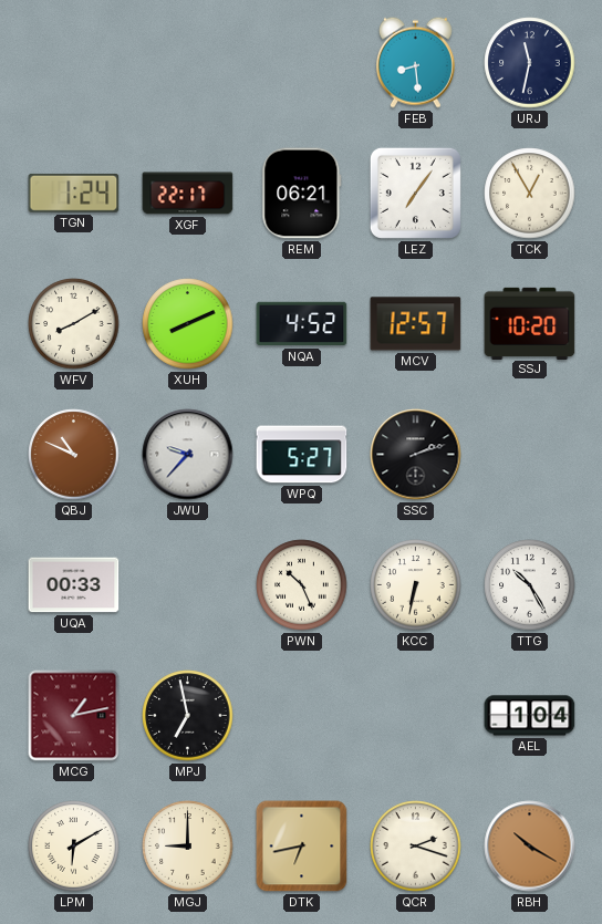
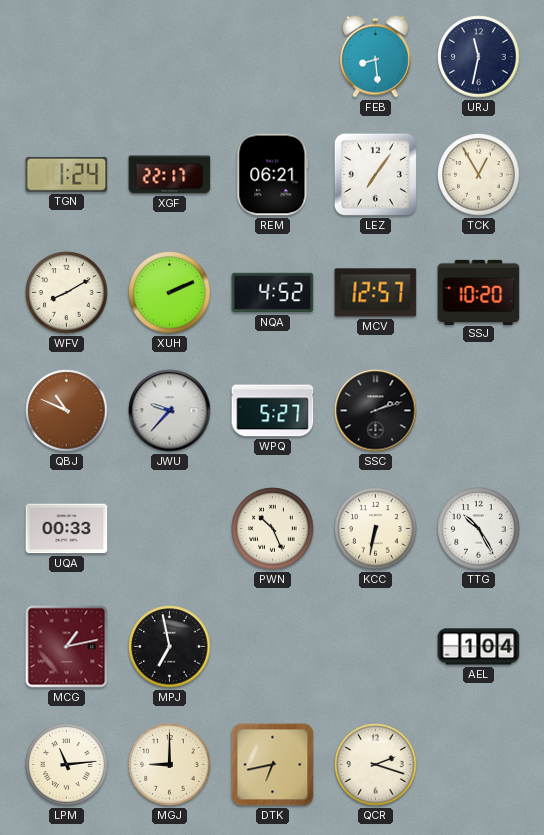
XUH: 8:11 -> 2:11
LPM: 6:10 -> 11:14
RBH: 10:20 -> none
